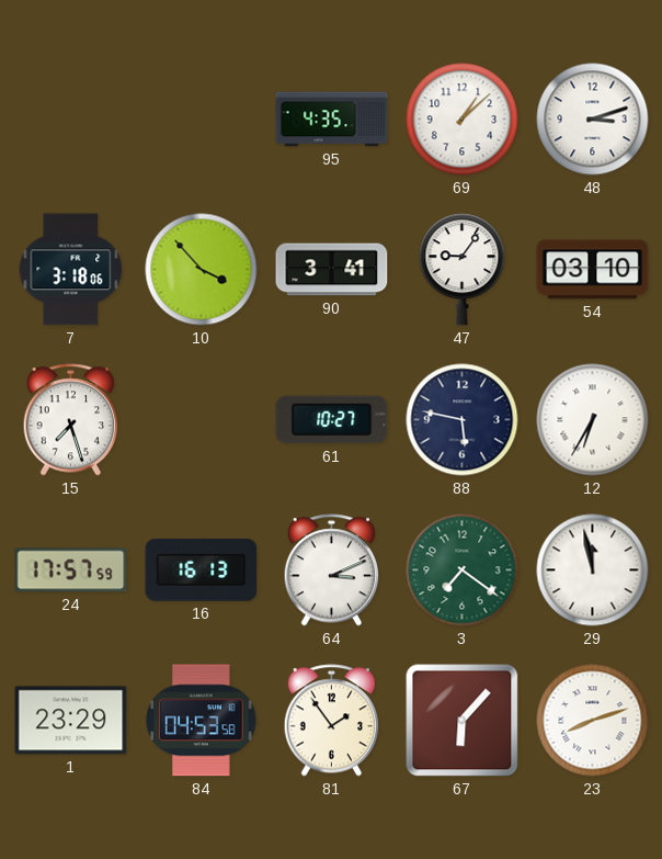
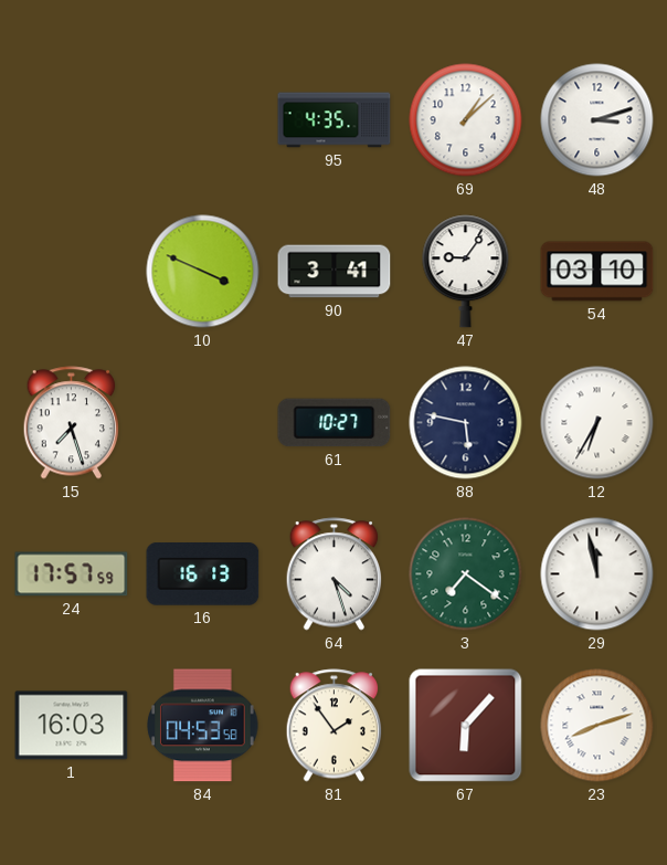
7: 3:18 -> none
10: 3:53 -> 3:49
64: 3:11 -> 4:27
1: 23:29 -> 16:03
